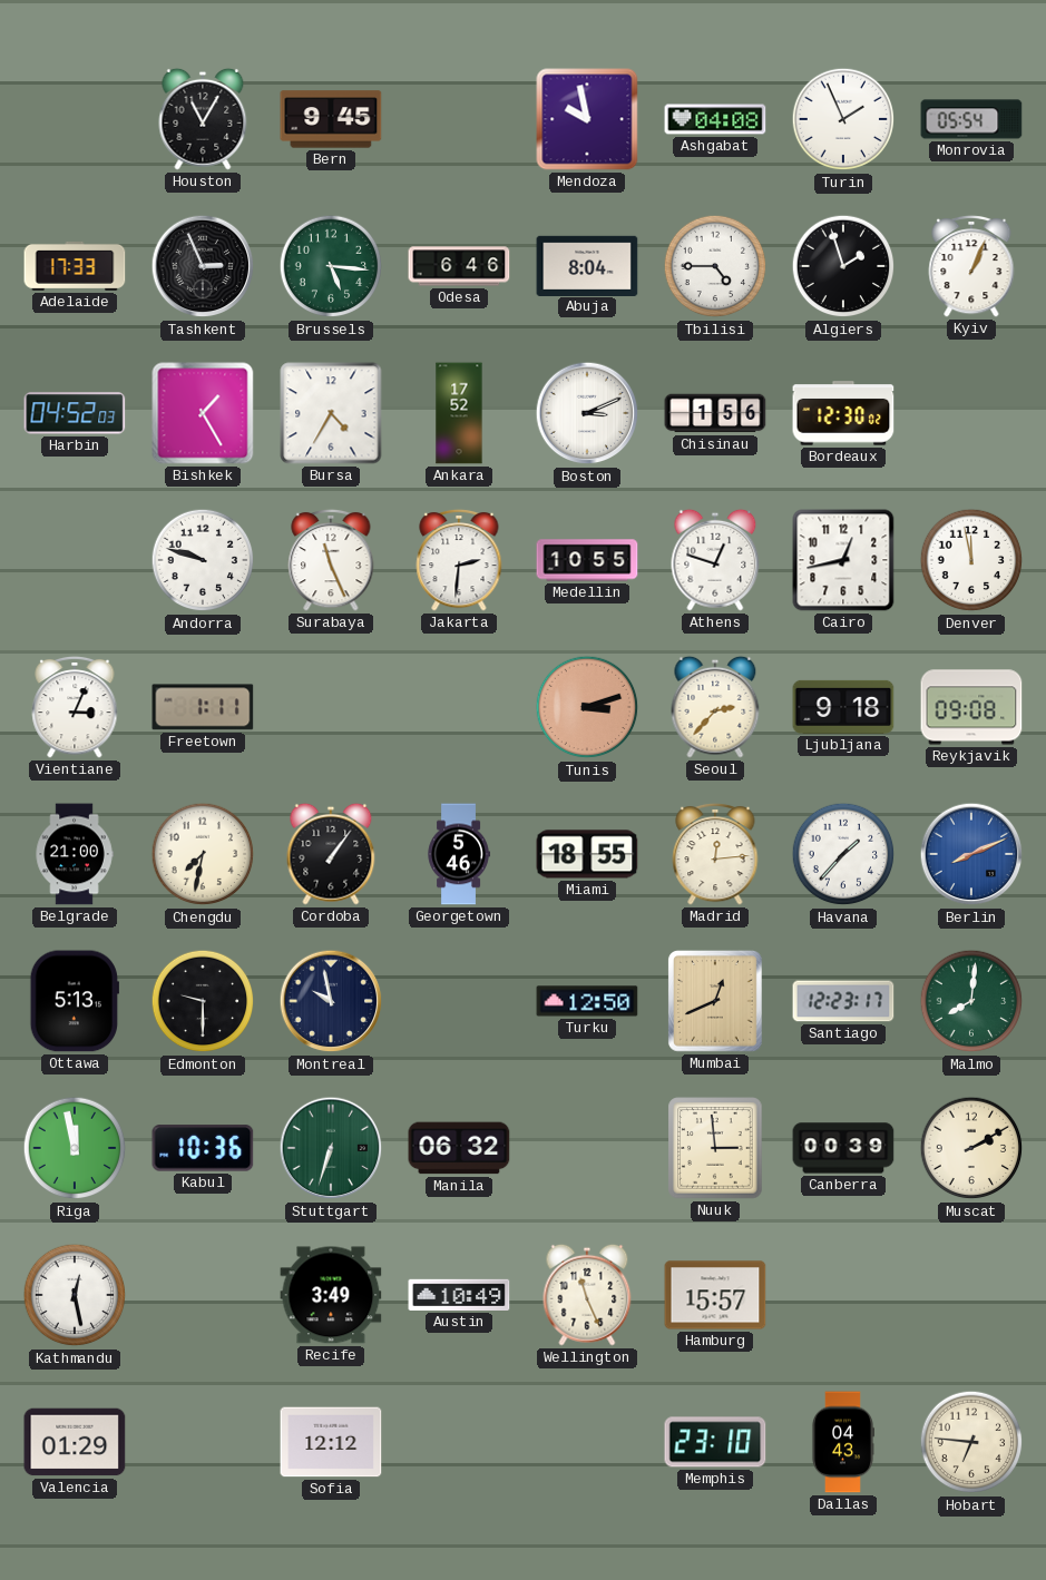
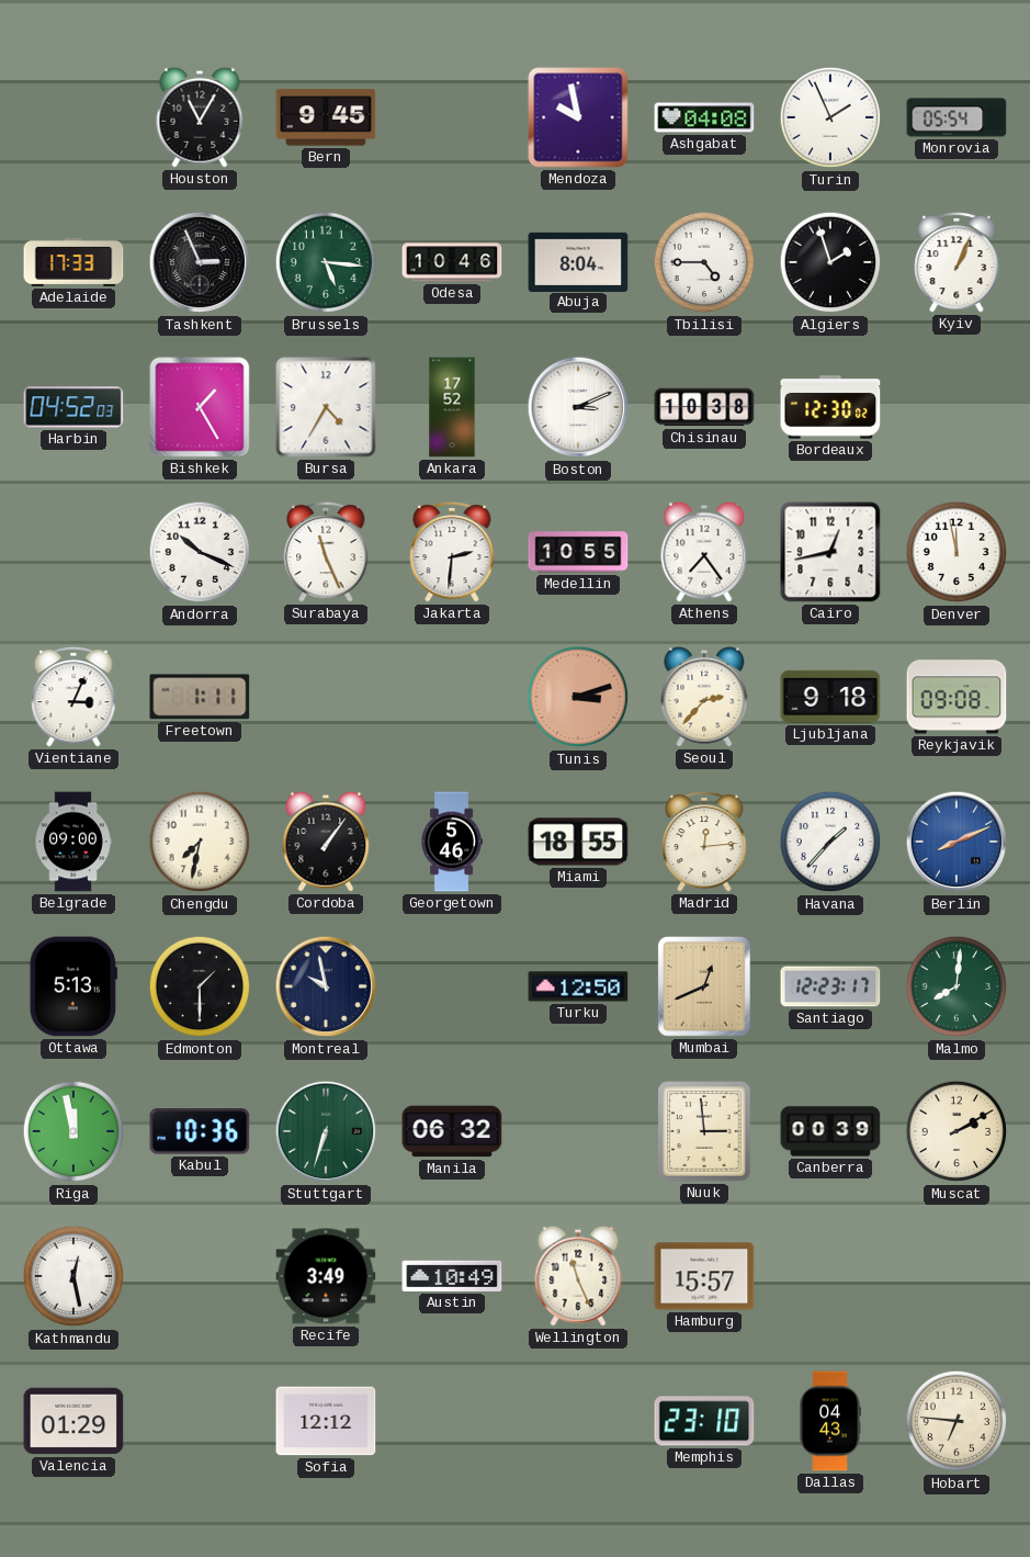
Odesa: 6:46 -> 10:46
Chisinau: 1:56 -> 10:38
Andorra: 9:48 -> 10:19
Athens: 12:48 -> 7:24
Belgrade: 21:00 -> 09:00
Edmonton: 9:30 -> 1:30
